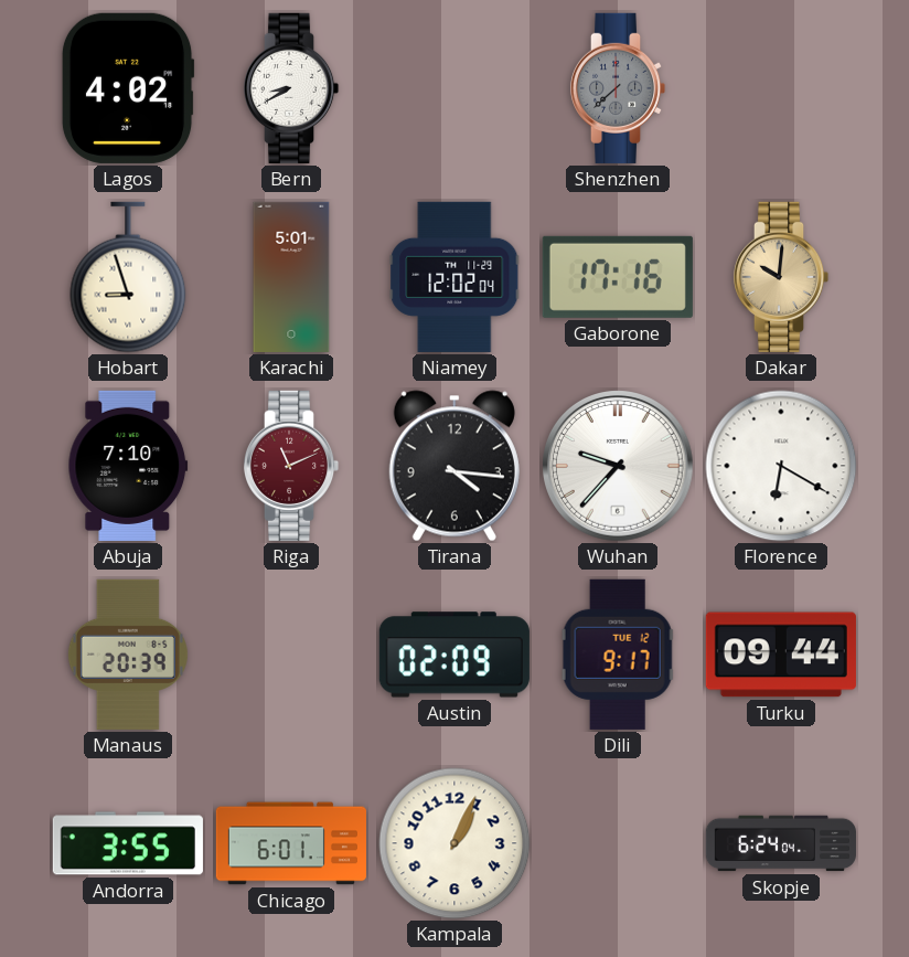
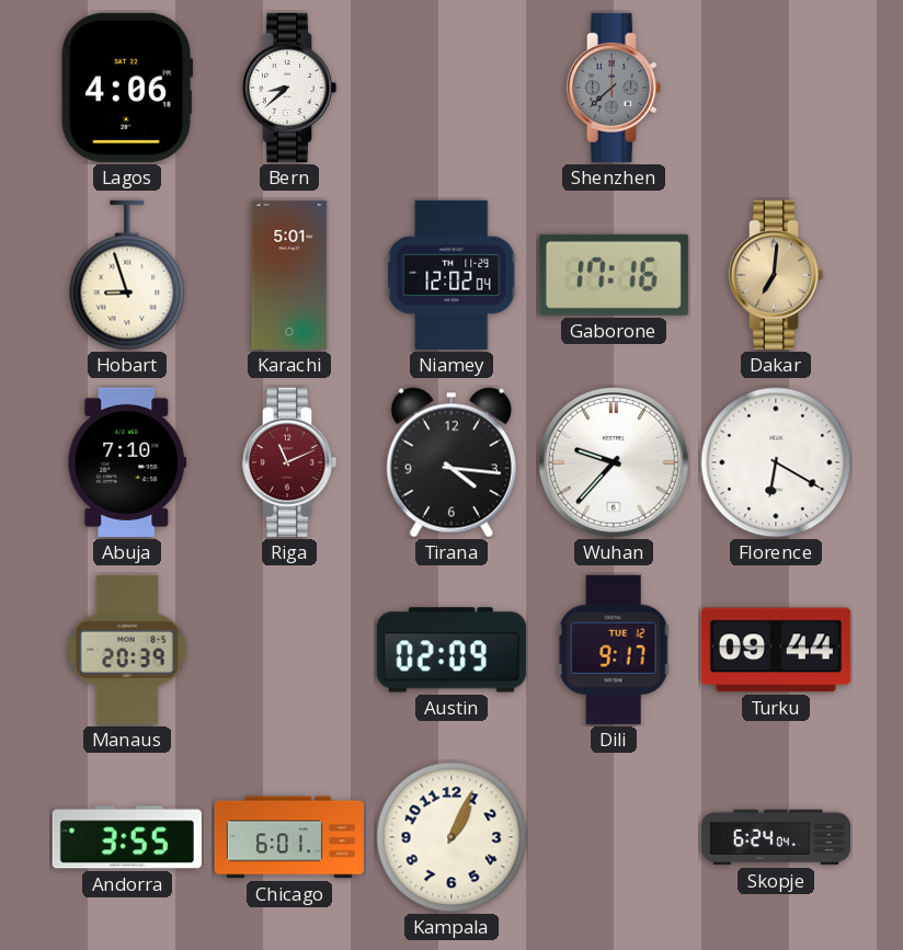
Lagos: 4:02 -> 4:06
Bern: 8:40 -> 8:38
Dakar: 10:01 -> 7:01
